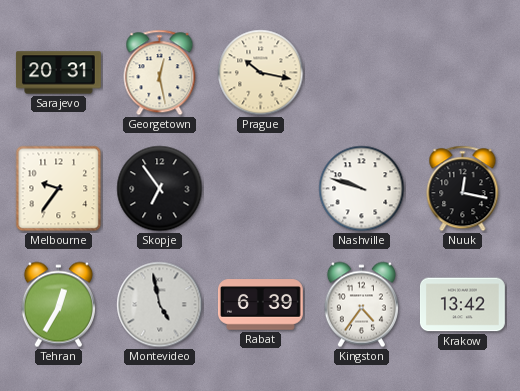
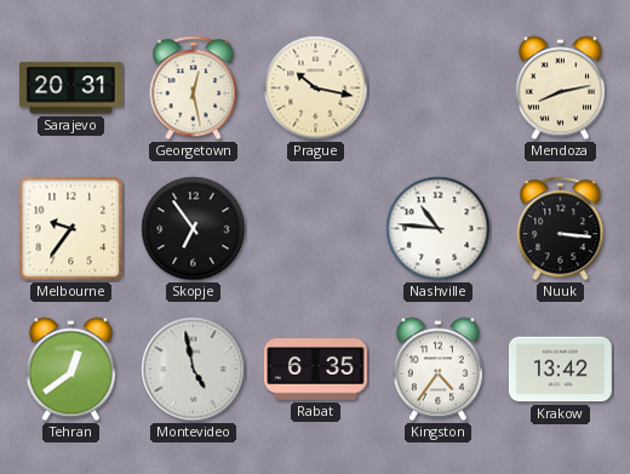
Mendoza: none -> 8:13
Nashville: 9:48 -> 10:46
Nuuk: 12:17 -> 3:16
Tehran: 12:35 -> 12:39
Rabat: 6:39 -> 6:35
